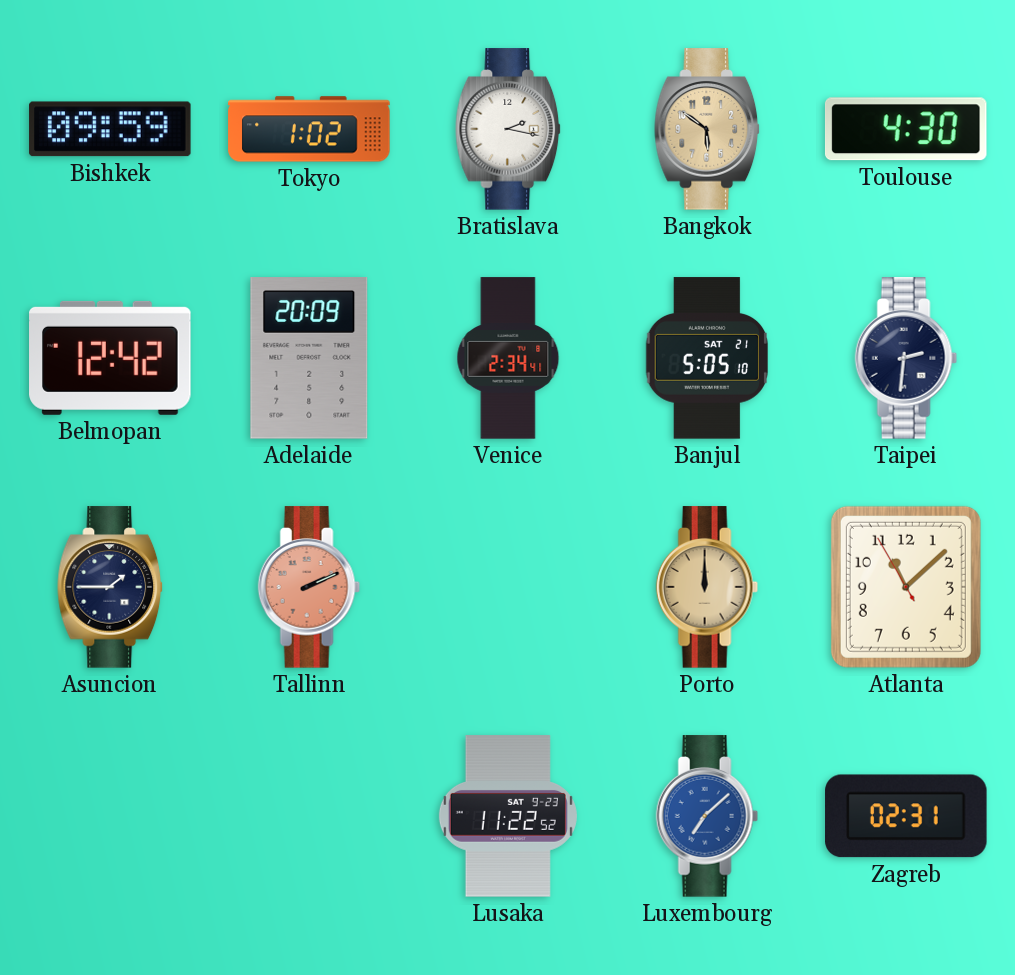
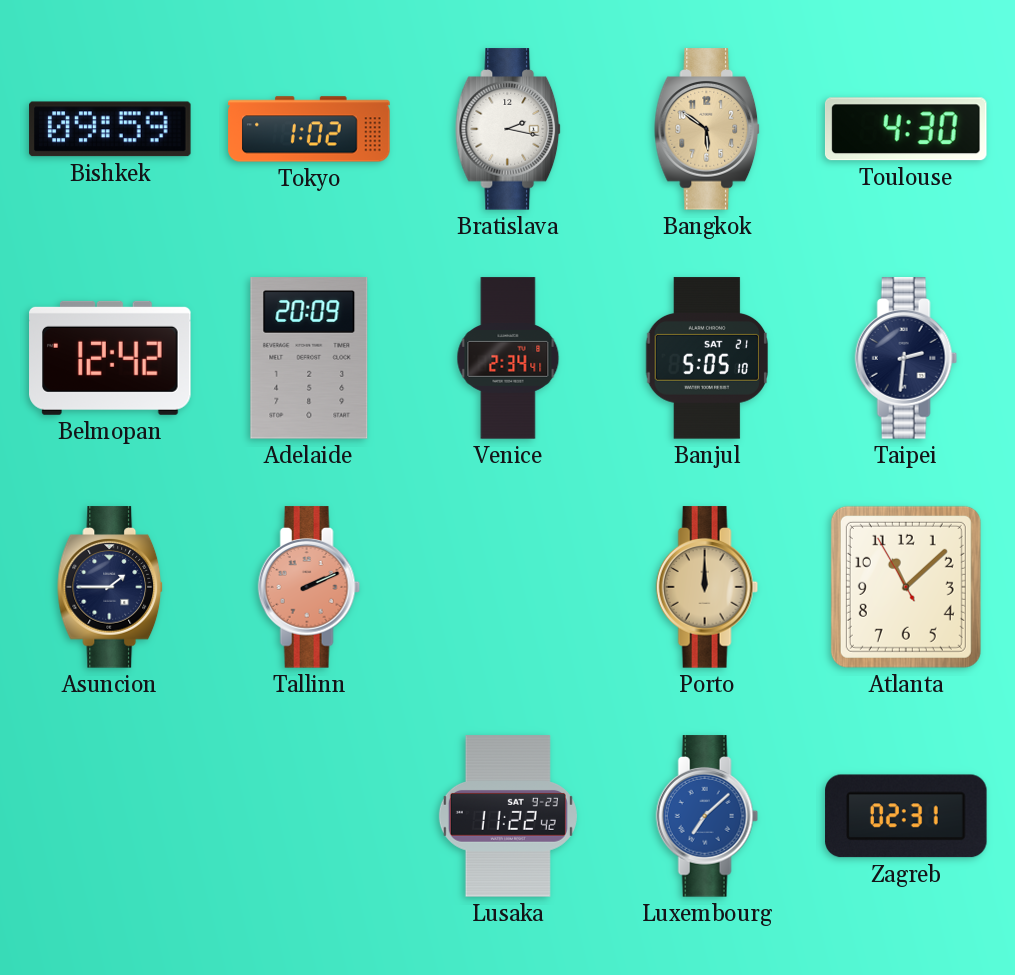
Lusaka: 11:22:52 -> 11:22:42
